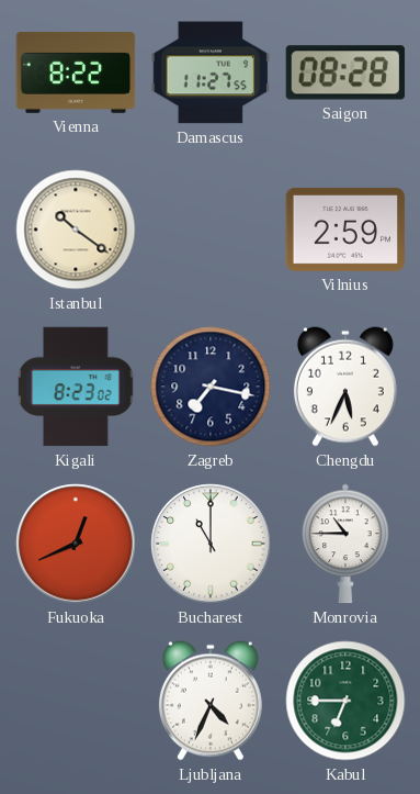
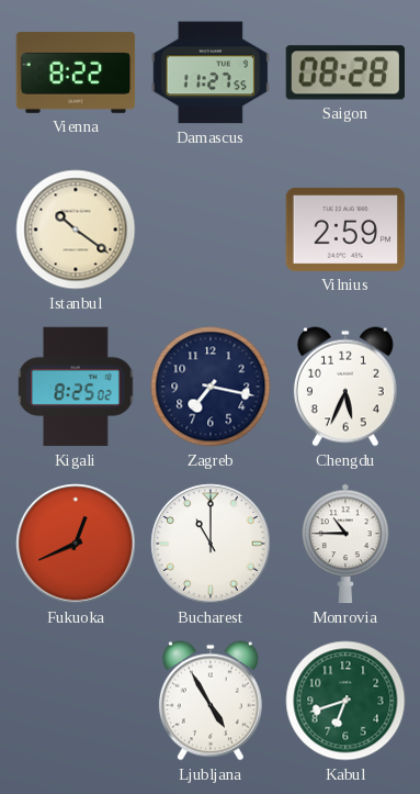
Kigali: 8:23 -> 8:25
Ljubljana: 4:34 -> 4:55
Kabul: 6:45 -> 6:42
